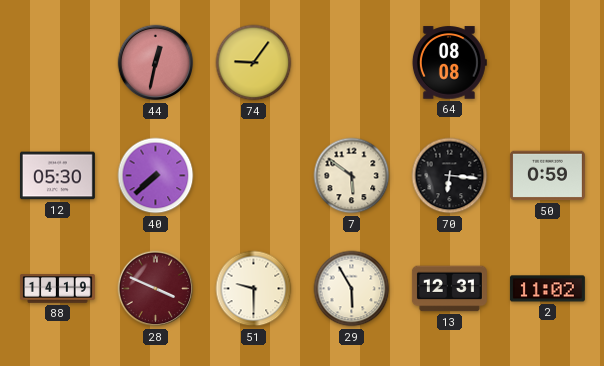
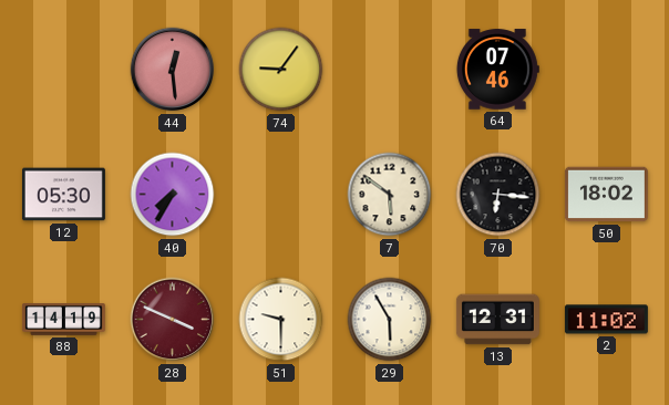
44: 12:32 -> 12:29
64: 08:08 -> 07:46
40: 7:38 -> 7:35
50: 0:59 -> 18:02
